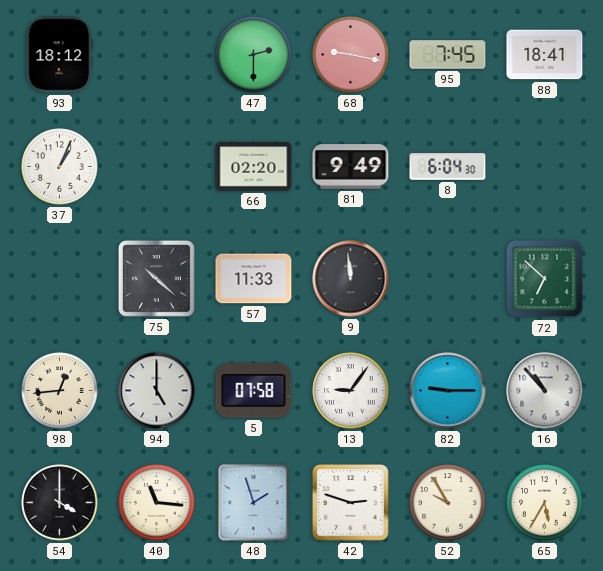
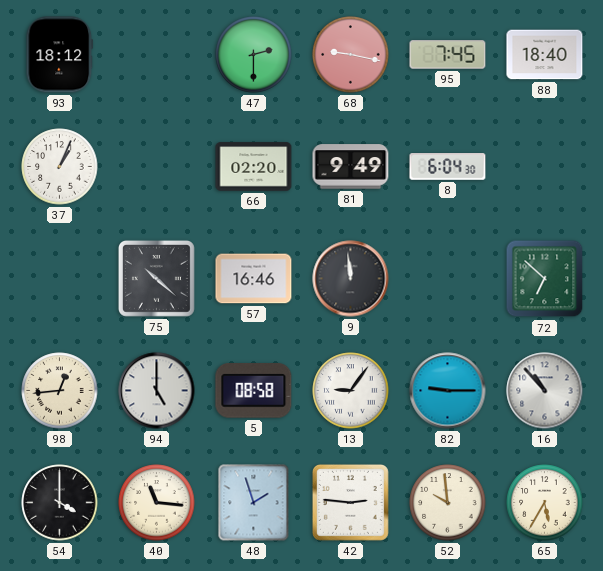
88: 18:41 -> 18:40
57: 11:33 -> 16:46
5: 07:58 -> 08:58
42: 2:48 -> 2:46
52: 9:55 -> 9:59
